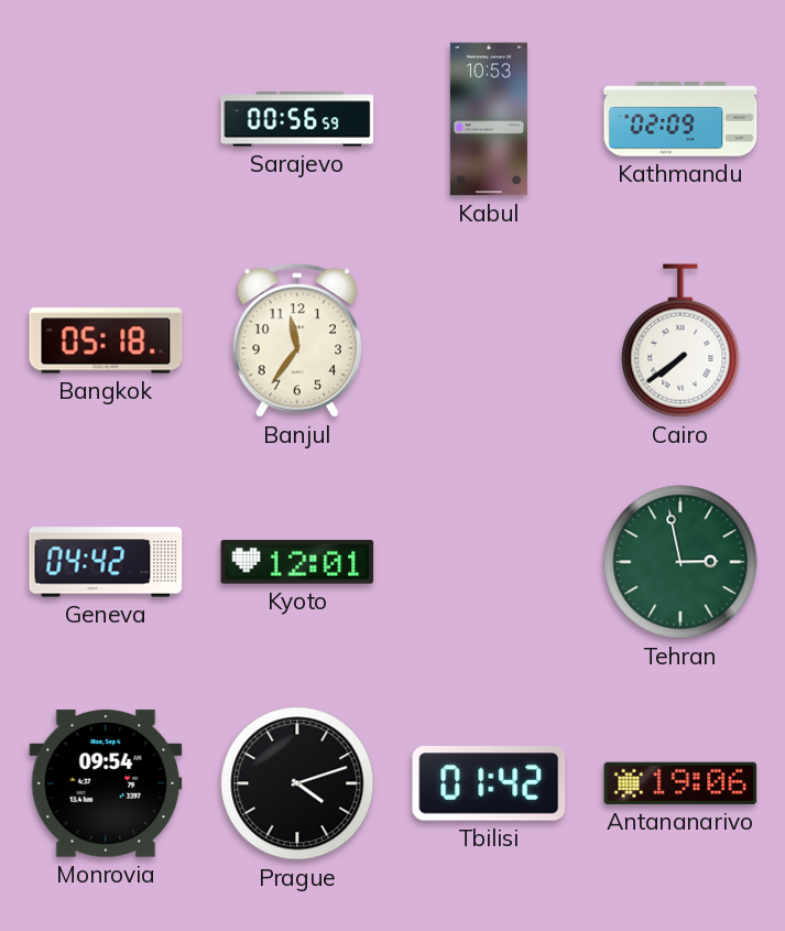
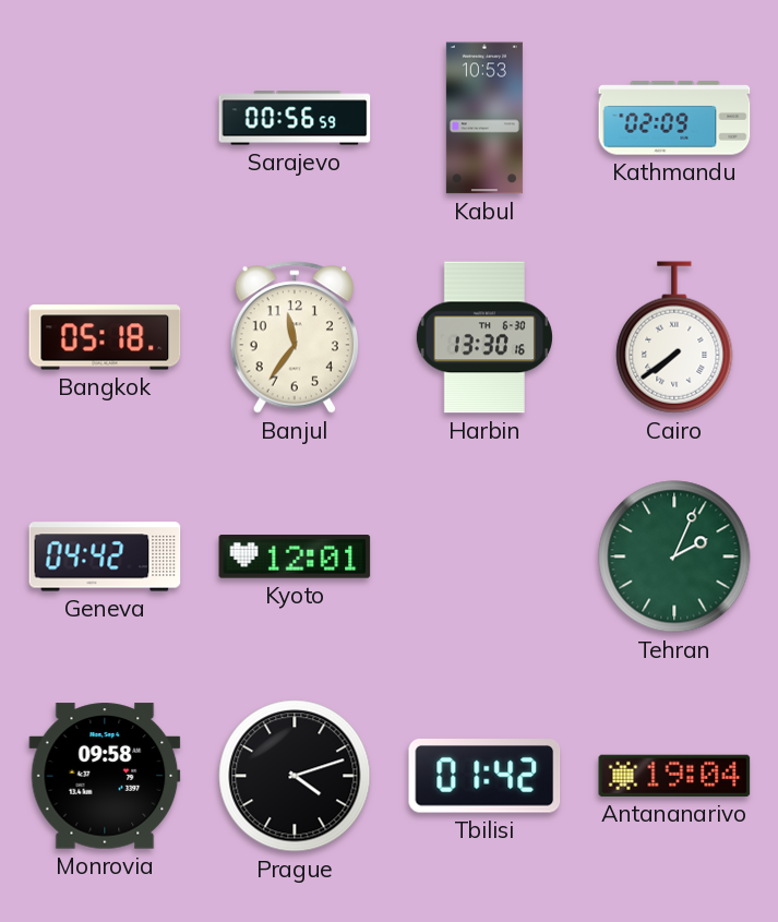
Harbin: none -> 13:30
Tehran: 2:58 -> 2:04
Monrovia: 09:54 -> 09:58
Antananarivo: 19:06 -> 19:04
